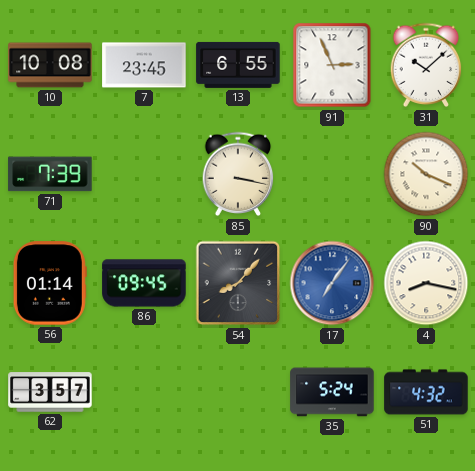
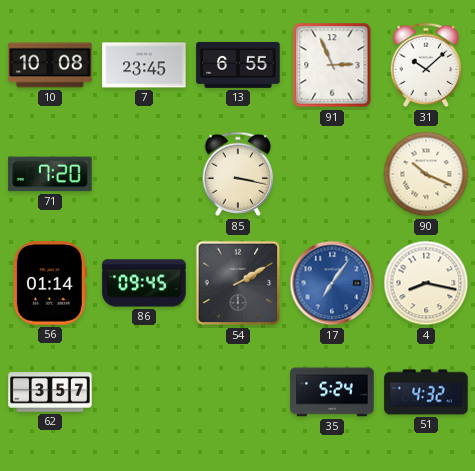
71: 7:39 -> 7:20
54: 8:07 -> 2:10
